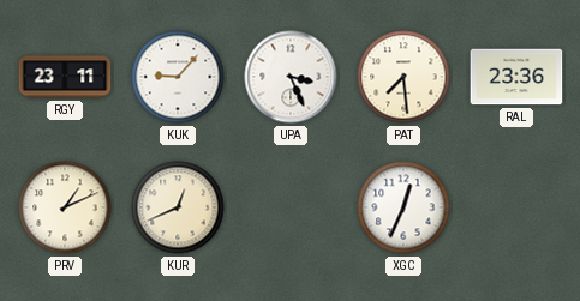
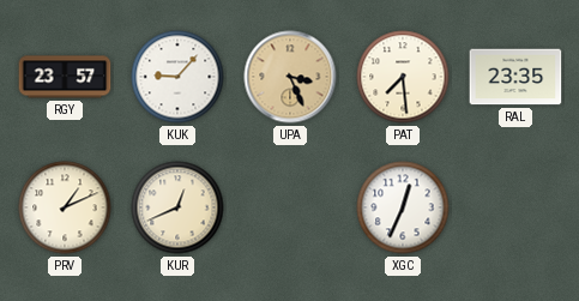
RGY: 23:11 -> 23:57
UPA dial: white -> champagne
RAL: 23:36 -> 23:35
